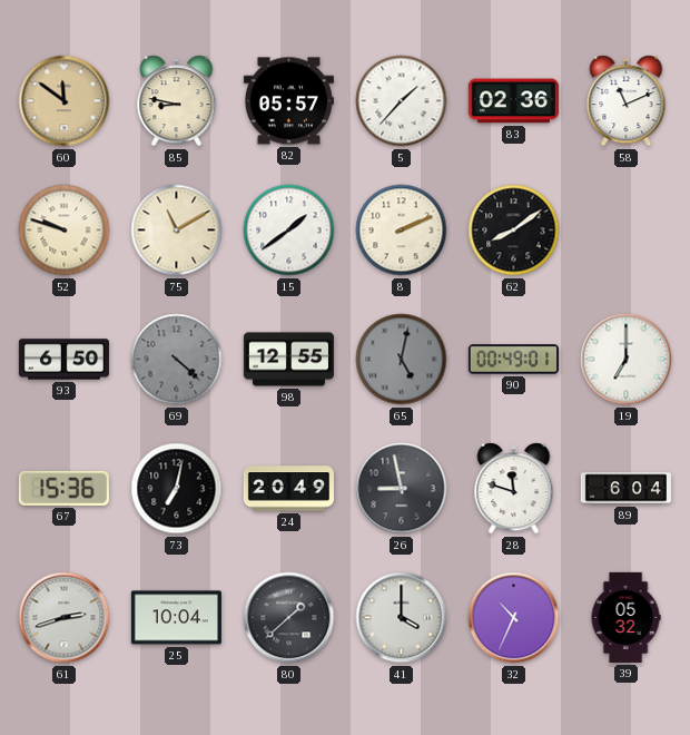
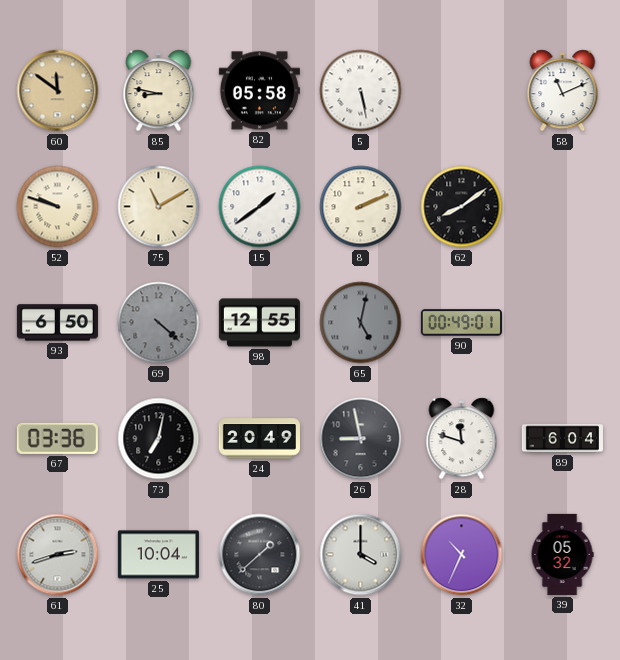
82: 05:57 -> 05:58
5: 1:37 -> 5:28
83: 02:36 -> none
19: 7:00 -> none
67: 15:36 -> 03:36
